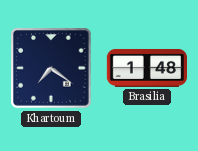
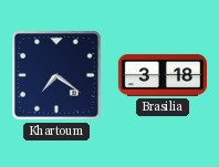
Brasilia: 1:48 -> 3:18
